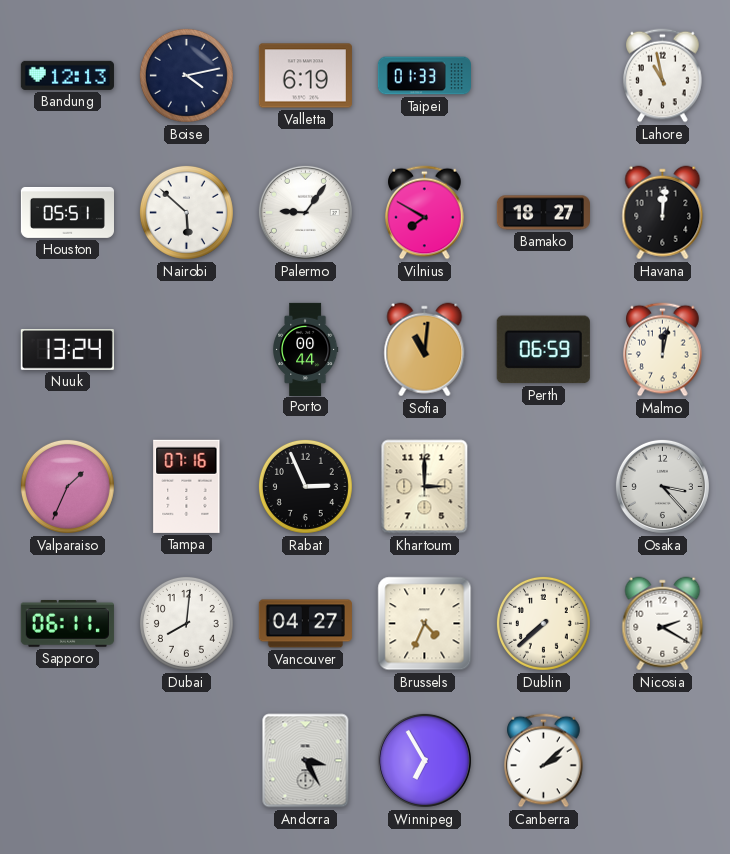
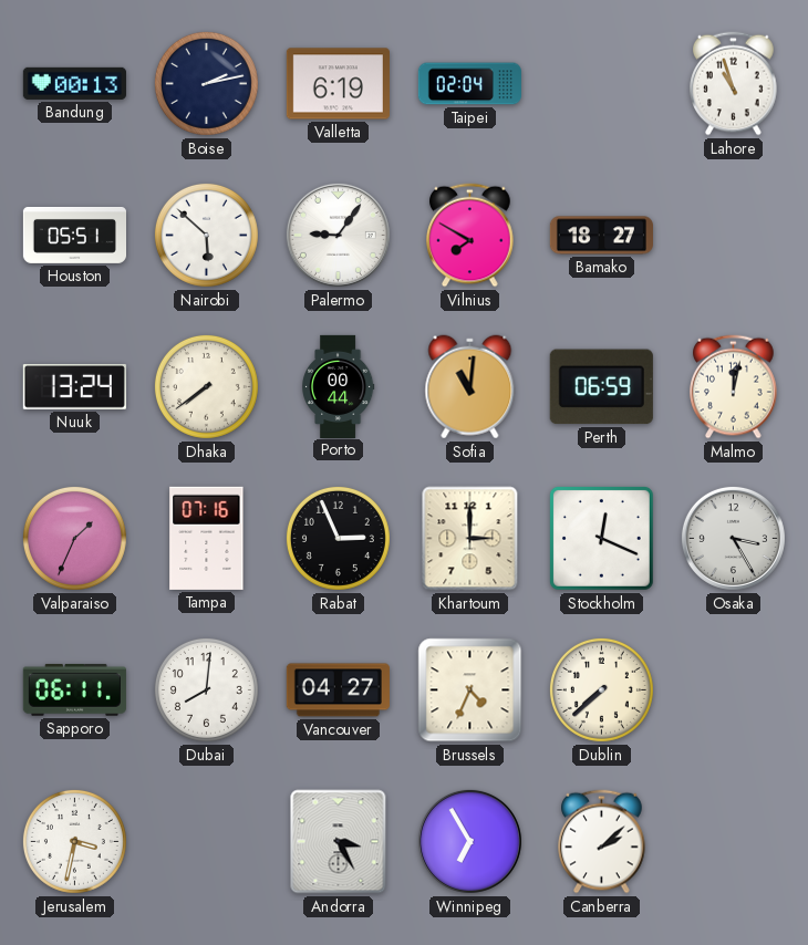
Bandung: 12:13 -> 00:13
Boise: 4:13 -> 2:13
Taipei: 01:33 -> 02:04
Lahore: 10:58 -> 10:57
Havana: 12:01 -> none
Dhaka: none -> 7:39
Stockholm: none -> 12:19
Osaka: 3:23 -> 3:25
Nicosia: 2:20 -> none
Jerusalem: none -> 3:32
